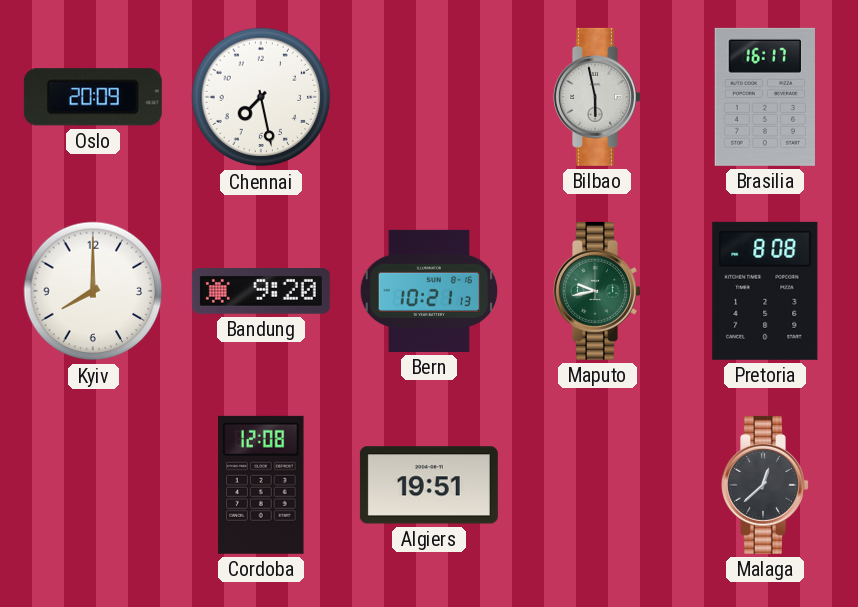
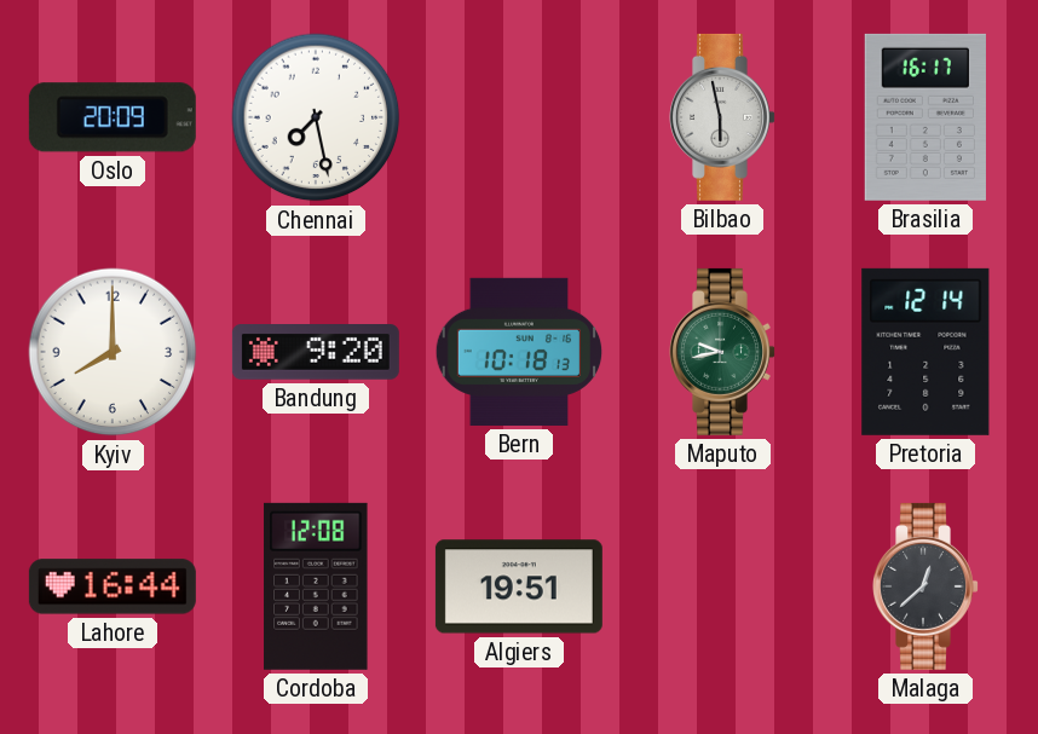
Bern: 10:21 -> 10:18
Pretoria: 8:08 -> 12:14
Lahore: none -> 16:44
